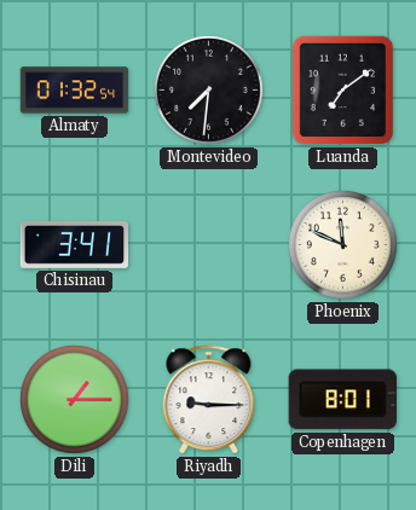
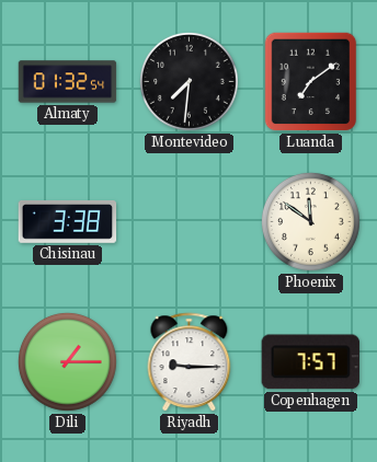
Chisinau: 3:41 -> 3:38
Phoenix: 11:49 -> 11:51
Copenhagen: 8:01 -> 7:57
